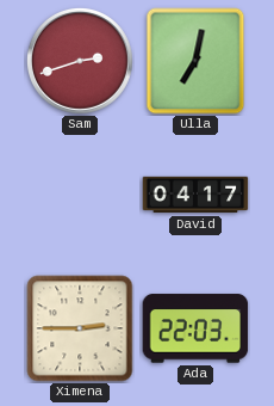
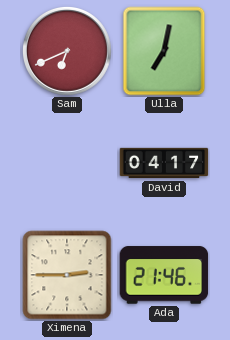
Sam: 2:42 -> 6:41
Ada: 22:03 -> 21:46
